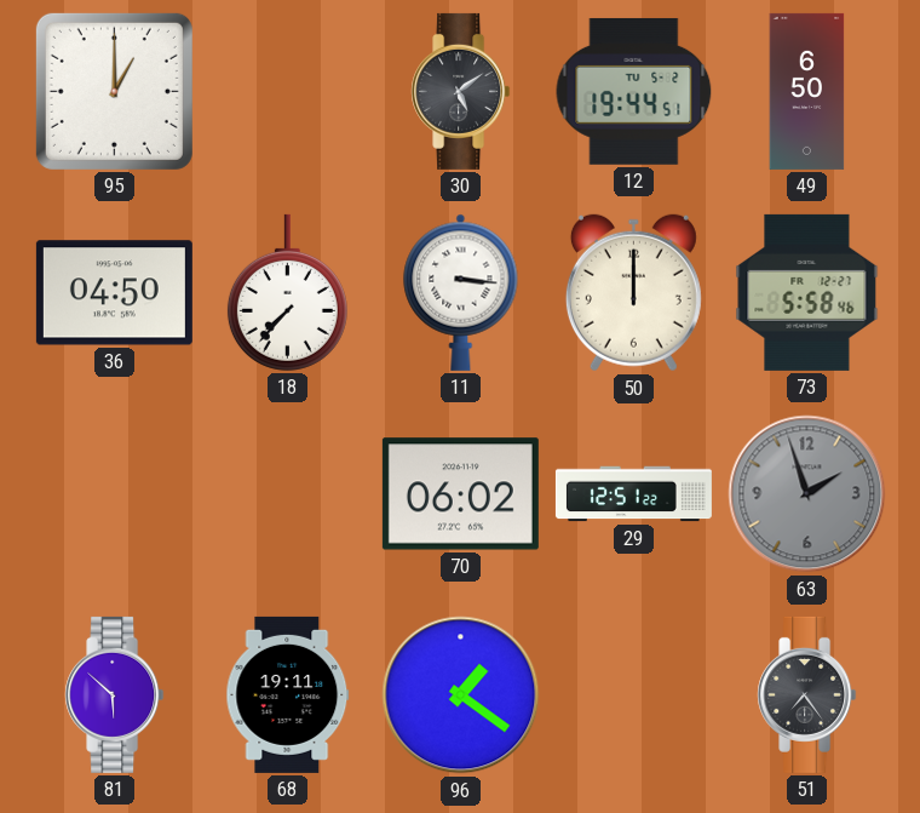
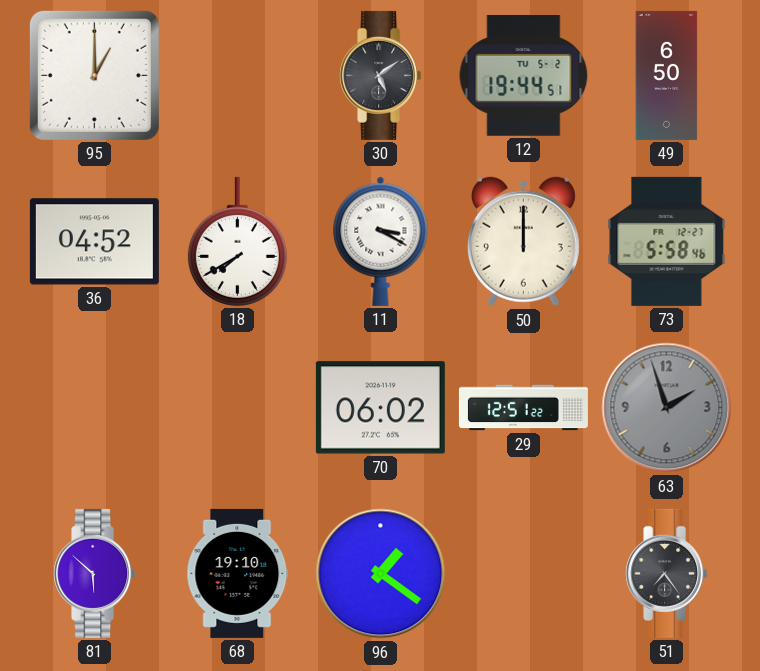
36: 04:50 -> 04:52
18: 7:37 -> 7:40
11: 3:16 -> 3:20
68: 19:11 -> 19:10
